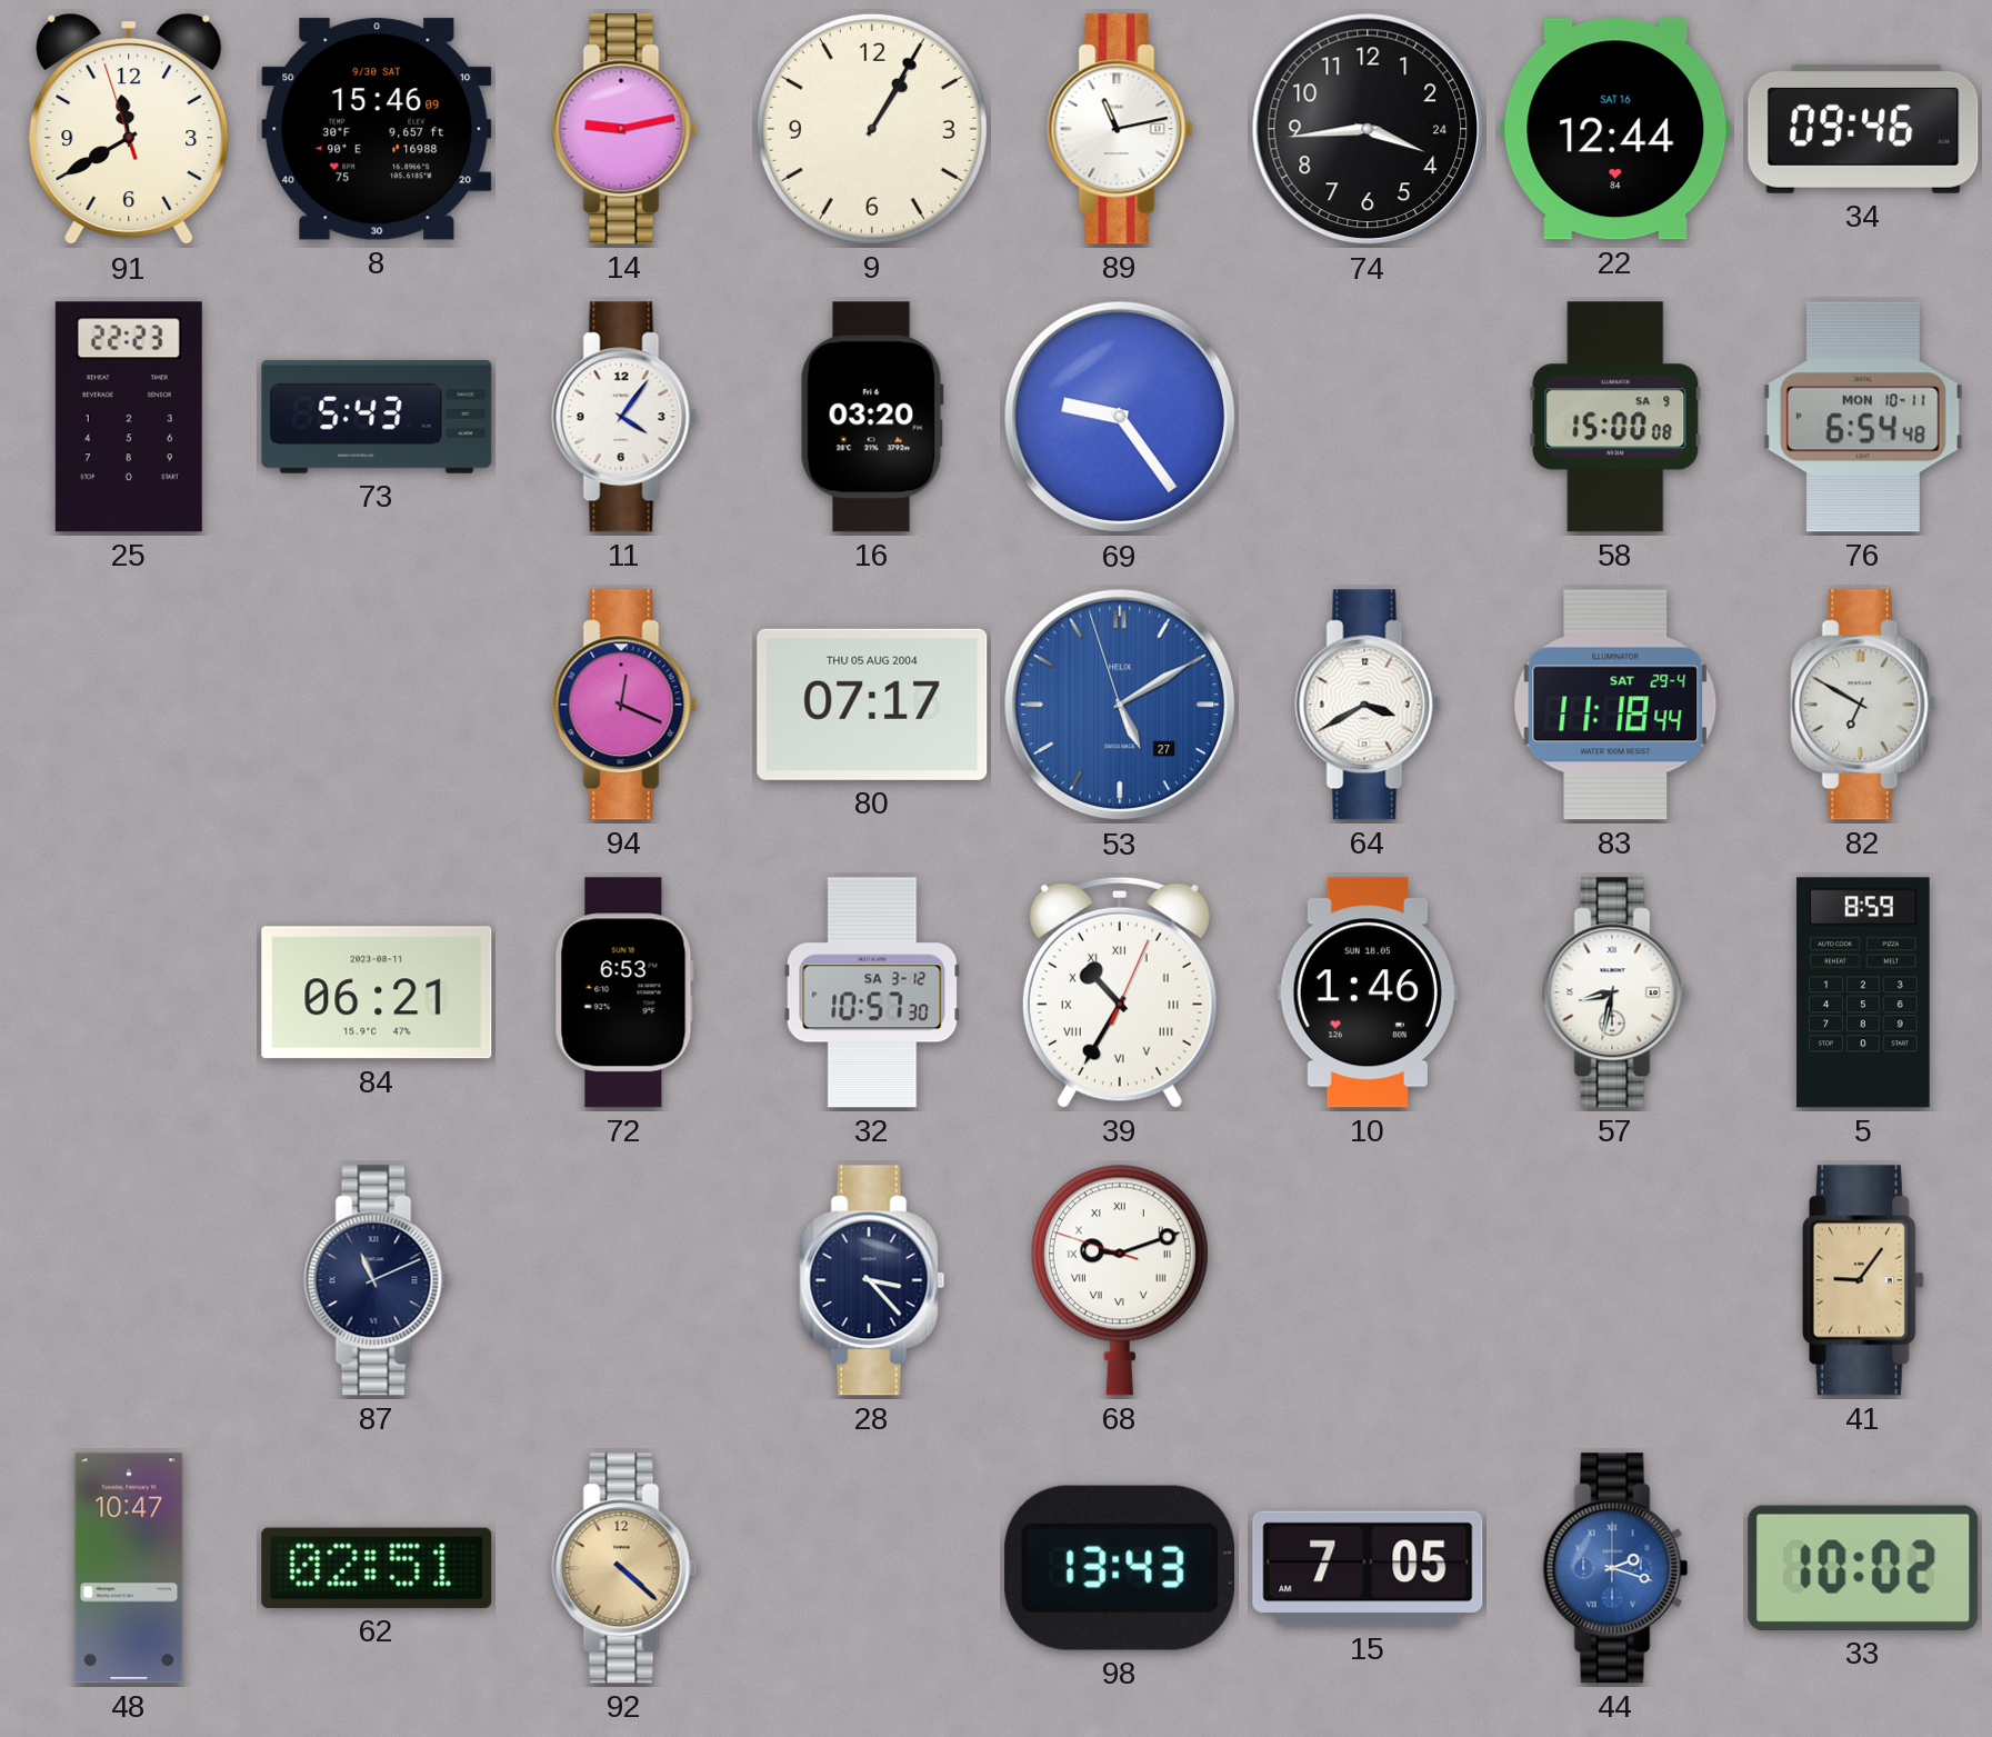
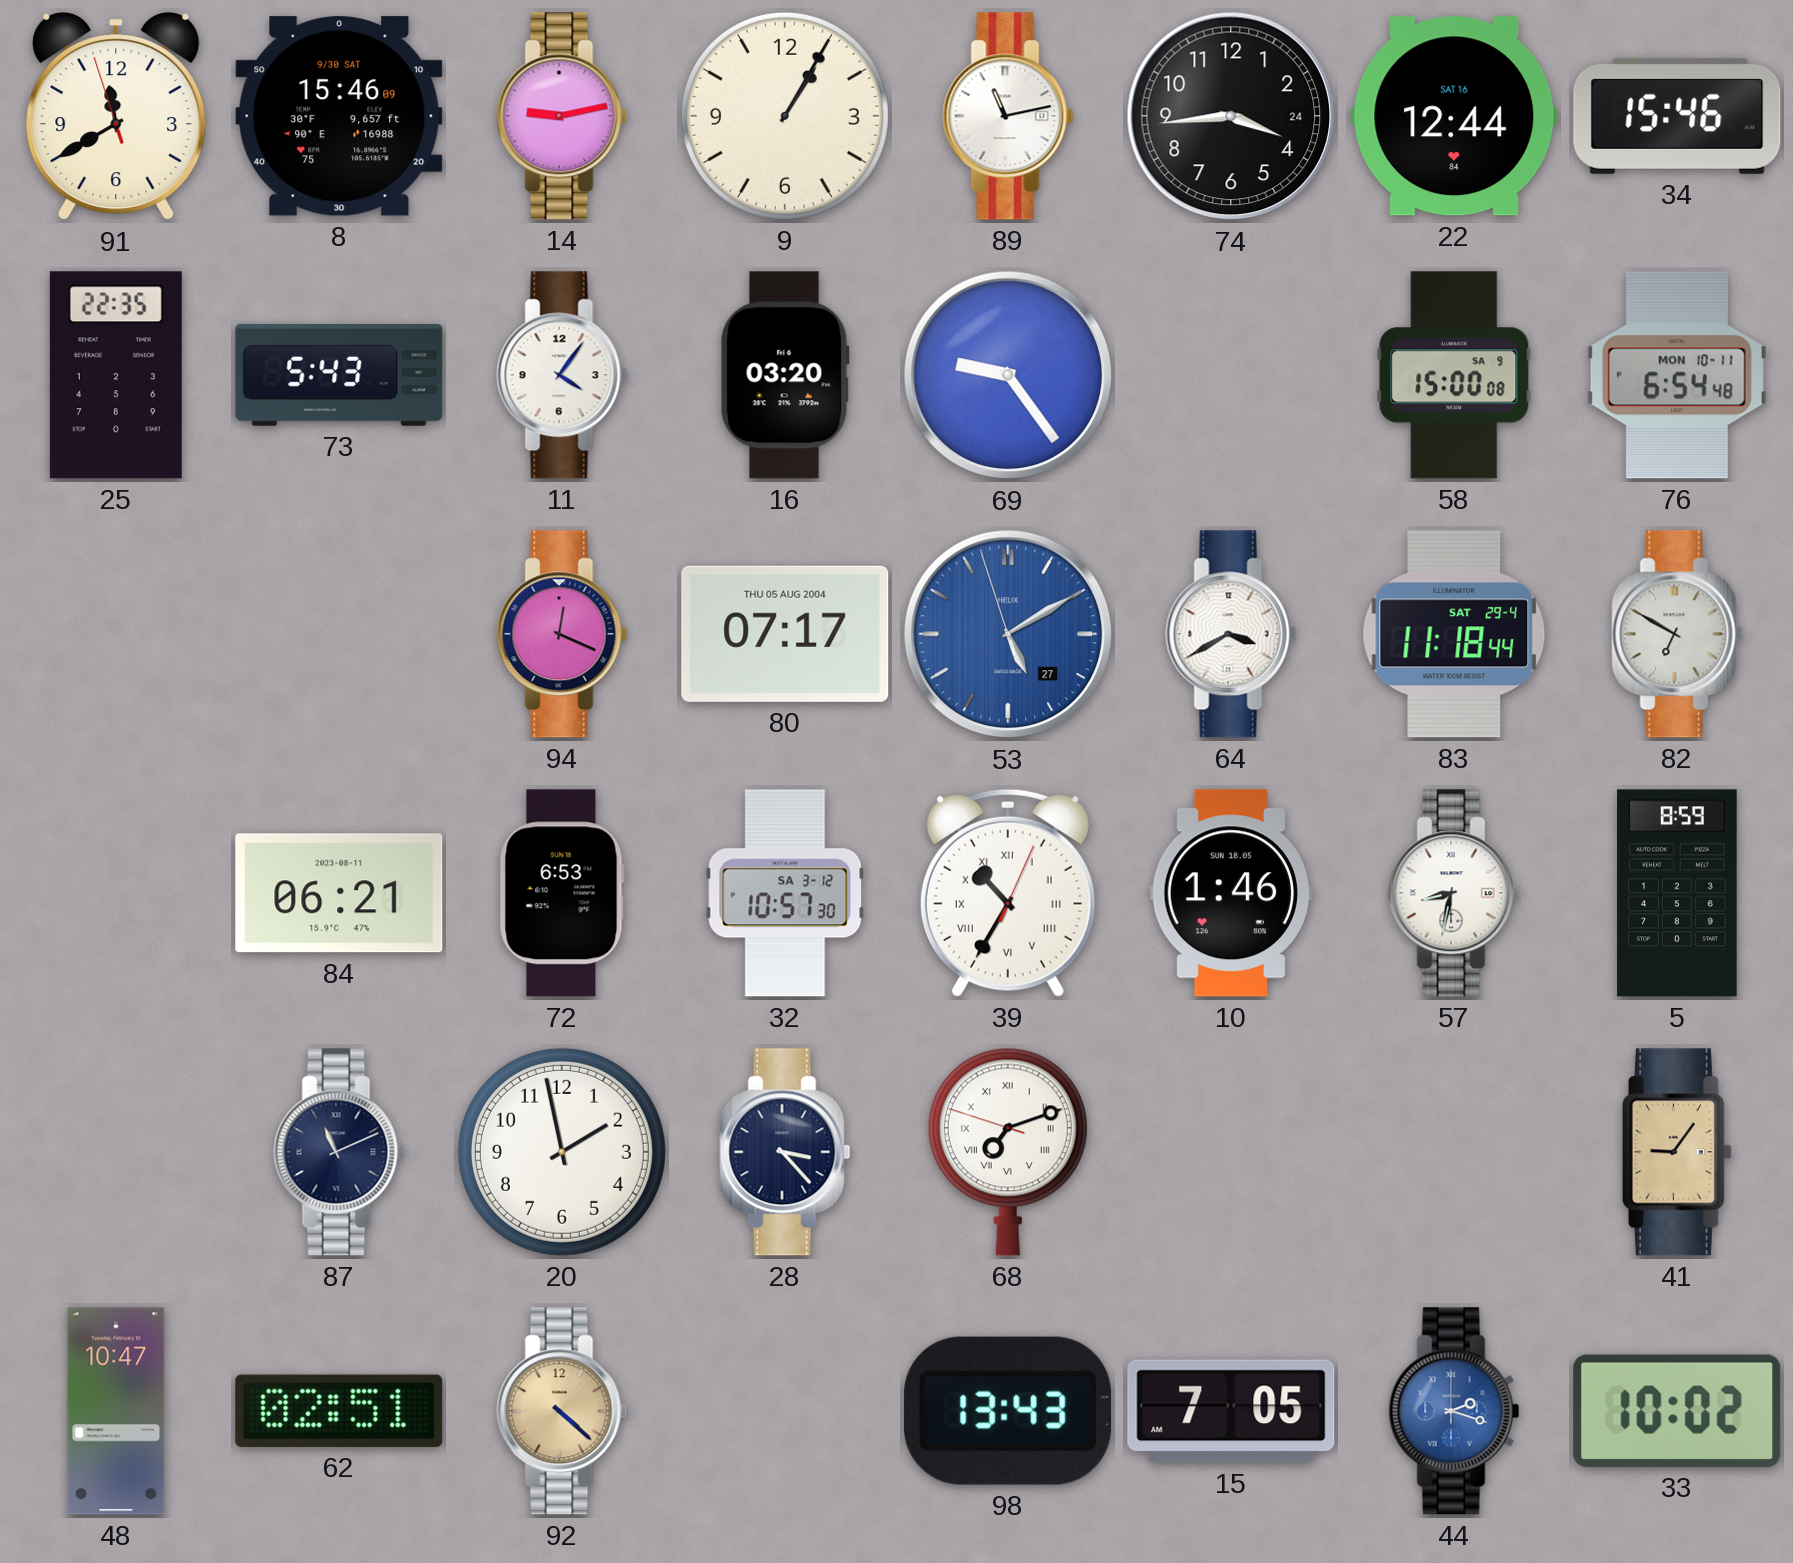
34: 09:46 -> 15:46
25: 22:23 -> 22:35
20: none -> 1:58
68: 9:11 -> 7:11
